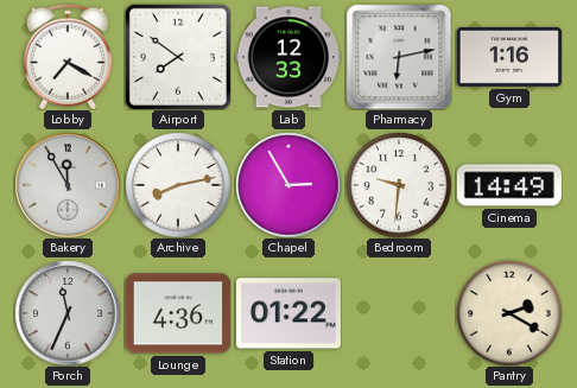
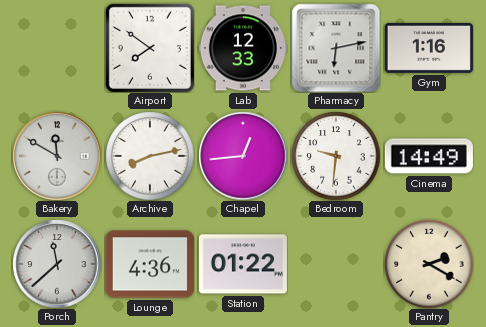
Lobby: 7:20 -> none
Bakery: 11:55 -> 11:50
Chapel: 2:55 -> 12:44
Porch: 11:34 -> 11:38
